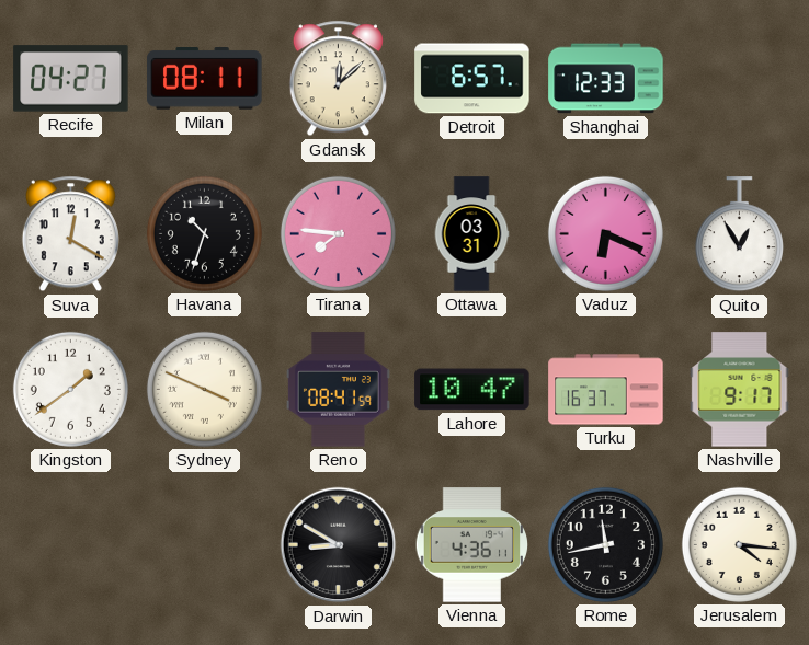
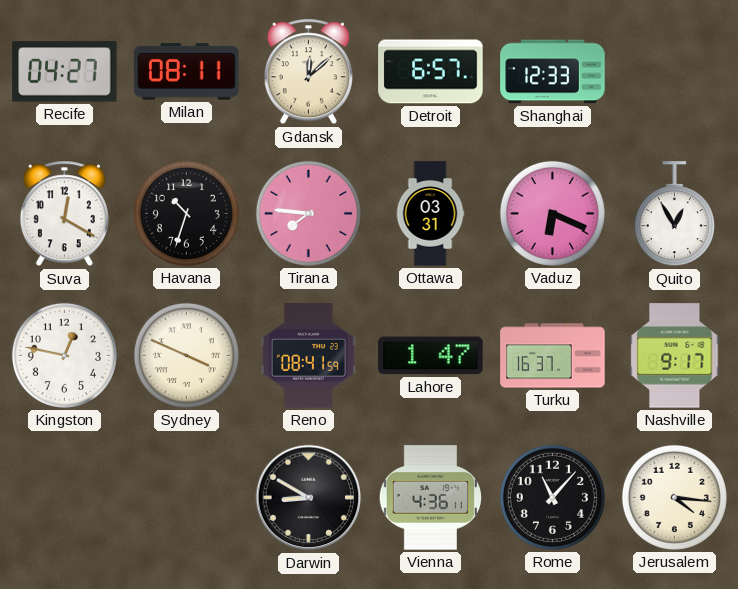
Kingston: 1:39 -> 12:47
Lahore: 10:47 -> 1:47
Rome: 11:43 -> 11:07
